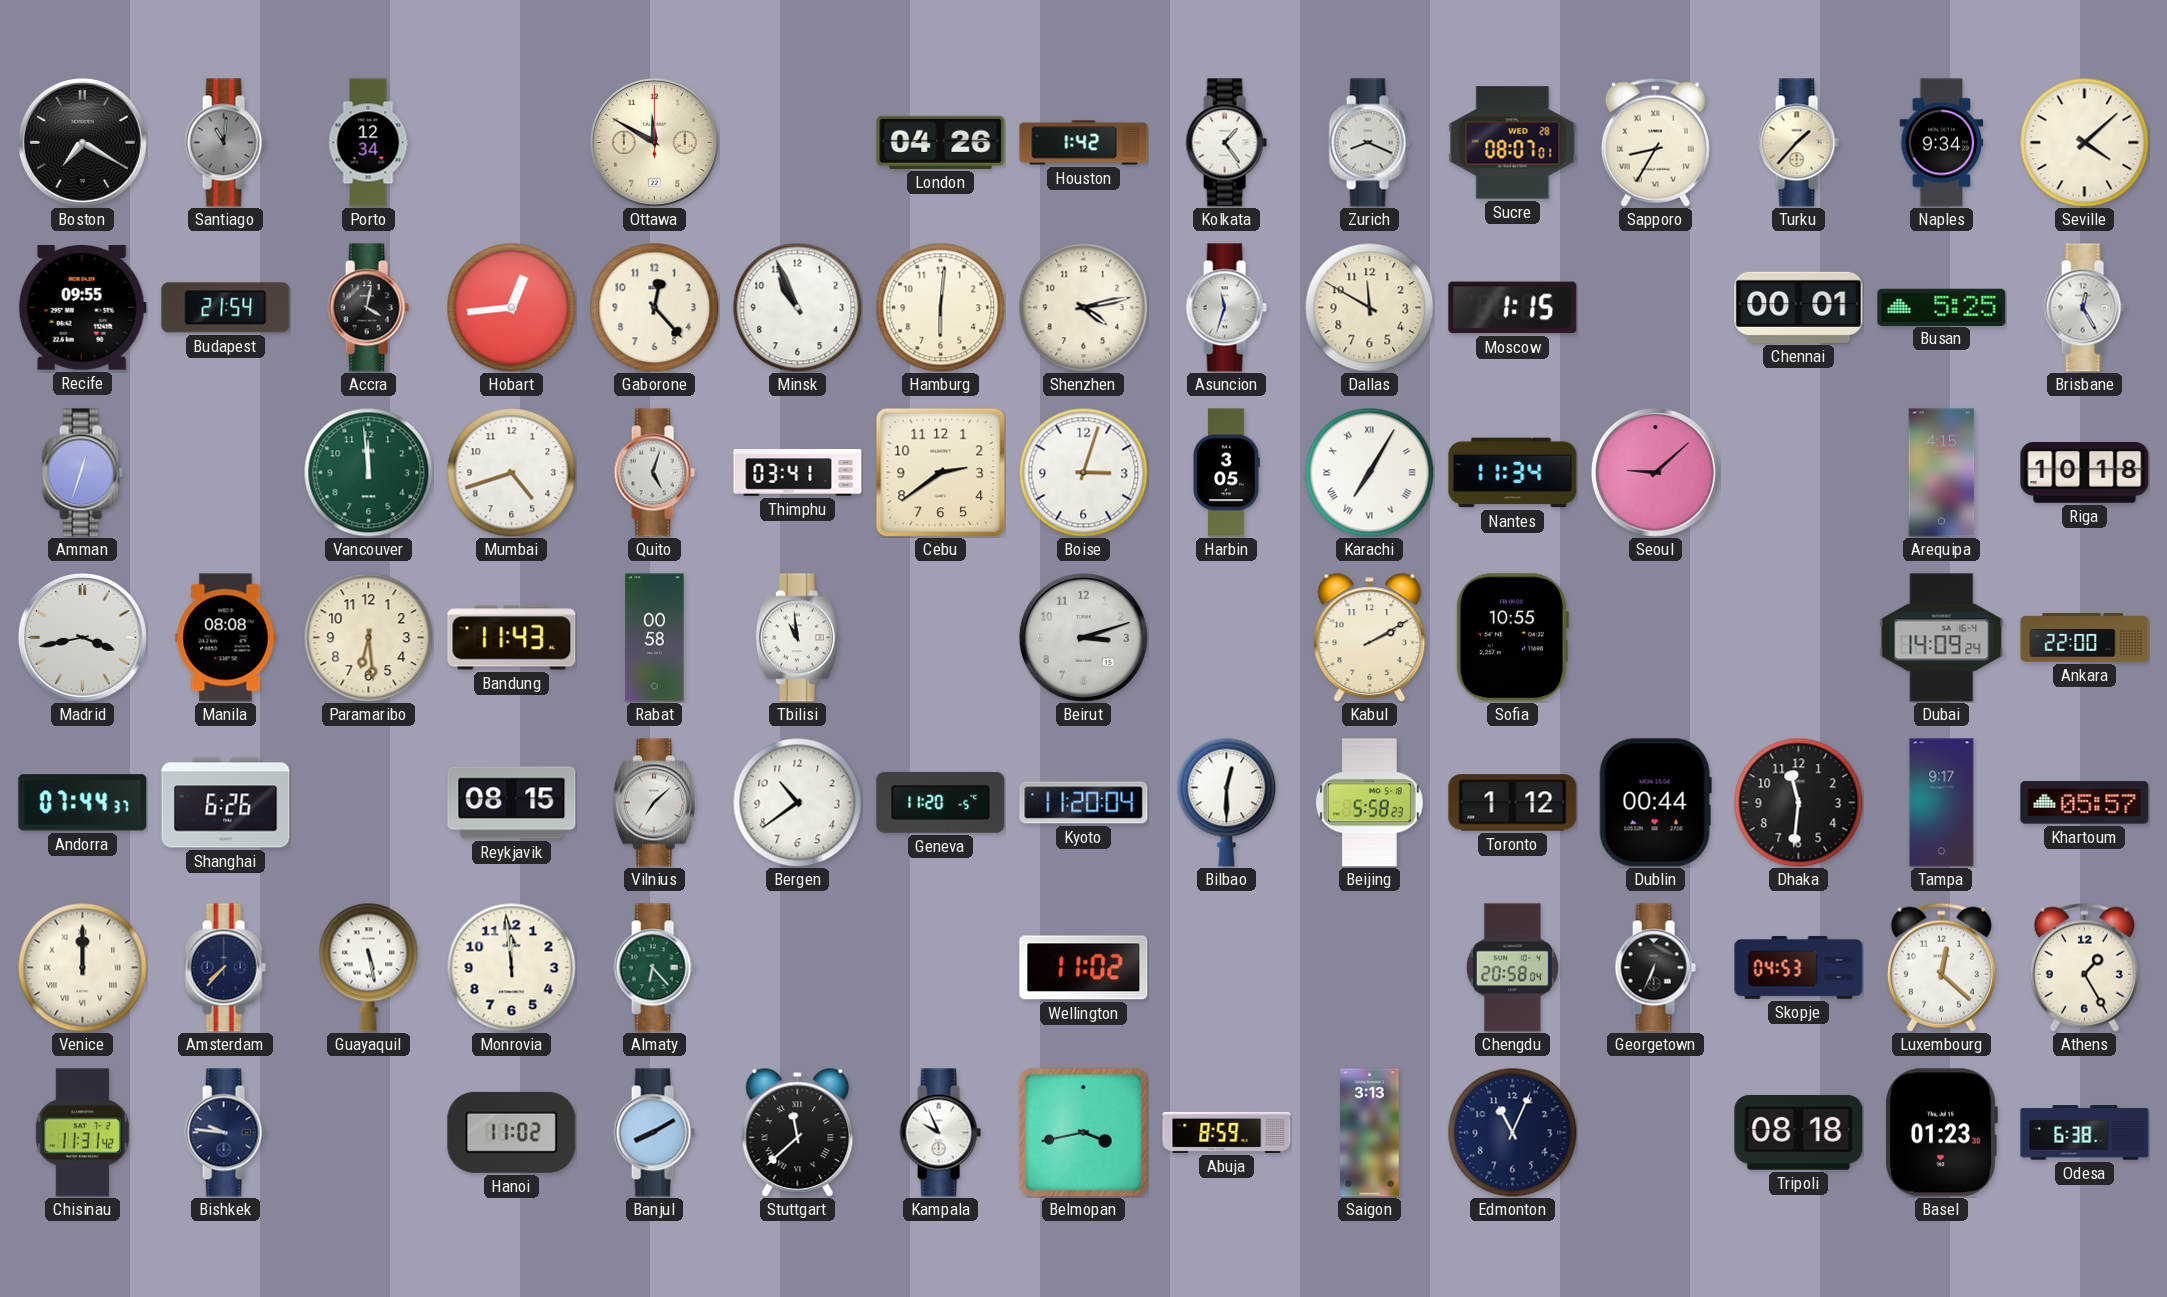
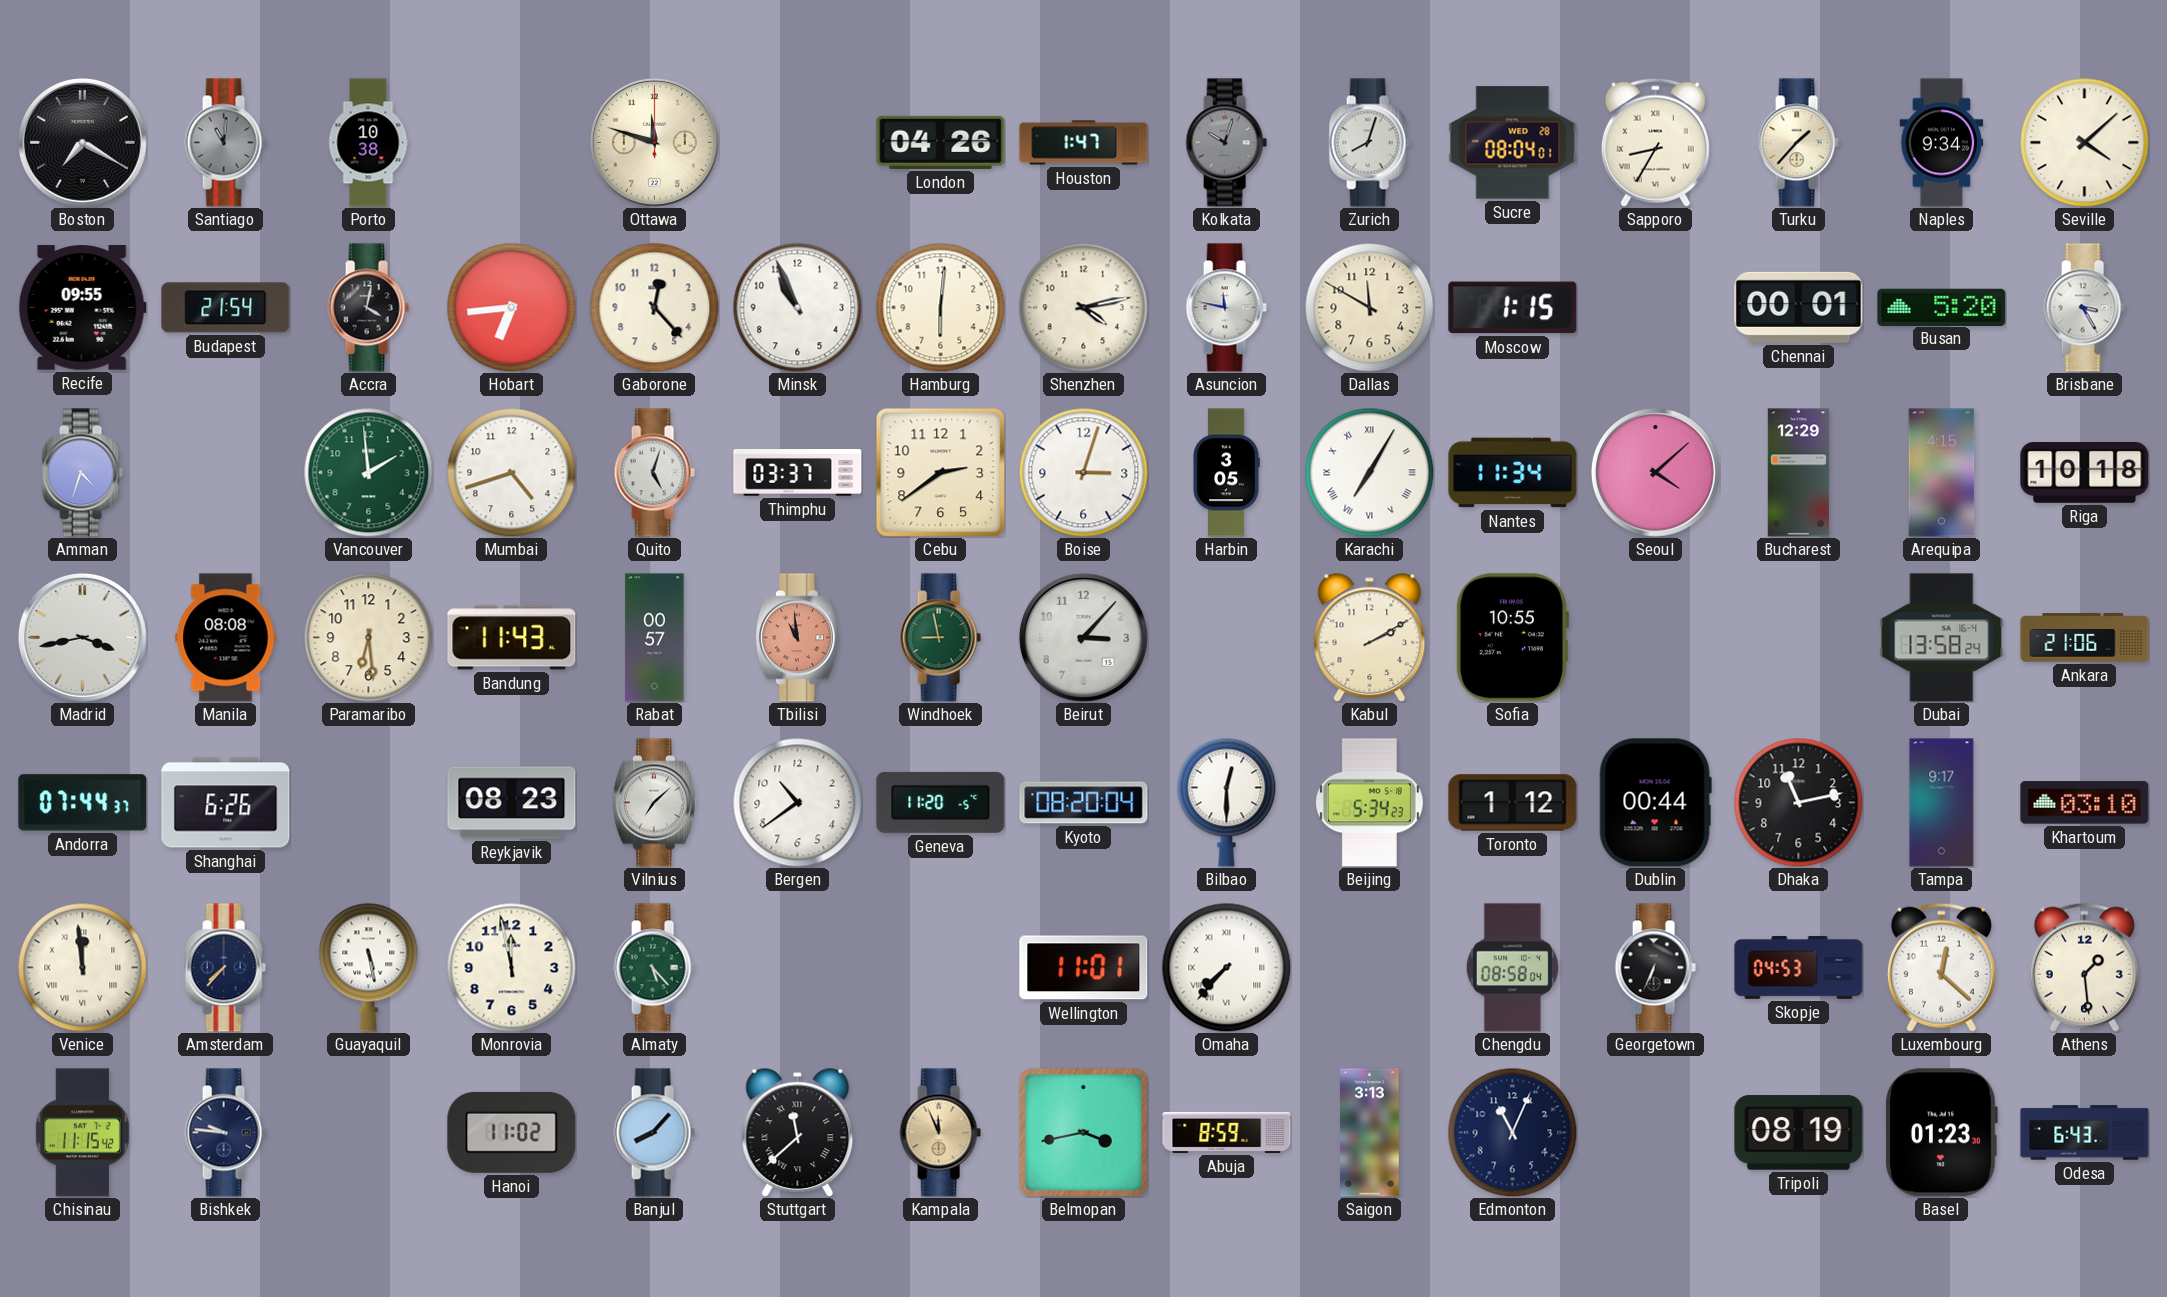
Porto: 12:34 -> 10:38
Ottawa: 11:50 -> 11:48
Houston: 1:42 -> 1:47
Kolkata: 1:24 -> 10:03
Kolkata dial: white -> grey
Zurich: 8:19 -> 8:03
Sucre: 08:07 -> 08:04
Hobart: 12:44 -> 6:44
Asuncion: 11:33 -> 11:47
Busan: 5:25 -> 5:20
Brisbane: 12:25 -> 3:25
Amman: 12:33 -> 4:33
Vancouver: 11:59 -> 1:59
Thimphu: 03:41 -> 03:37
Seoul: 9:08 -> 4:08
Bucharest: none -> 12:29
Rabat: 00:58 -> 00:57
Tbilisi dial: white -> salmon
Windhoek: none -> 8:58
Beirut: 3:12 -> 3:07
Dubai: 14:09 -> 13:58
Ankara: 22:00 -> 21:06
Reykjavik: 08:15 -> 08:23
Kyoto: 11:20 -> 08:20
Beijing: 5:58 -> 5:34
Dhaka: 11:31 -> 11:13
Khartoum: 05:57 -> 03:10
Venice: 12:00 -> 11:59
Monrovia: 11:59 -> 11:58
Almaty: 6:23 -> 5:23
Wellington: 11:02 -> 11:01
Omaha: none -> 7:37
Chengdu: 20:58 -> 08:58
Athens: 1:25 -> 1:29
Chisinau: 11:31 -> 11:15
Banjul: 8:10 -> 8:07
Kampala: 9:56 -> 11:56
Kampala dial: white -> champagne
Tripoli: 08:18 -> 08:19
Odesa: 6:38 -> 6:43
